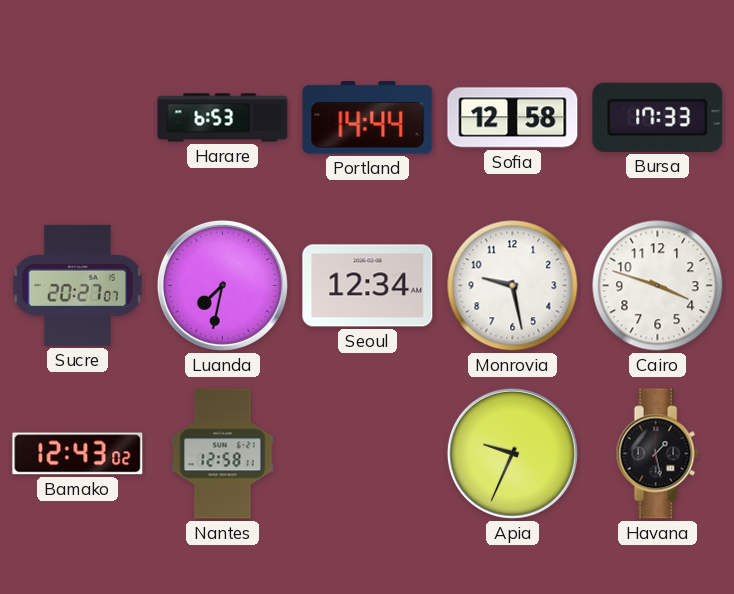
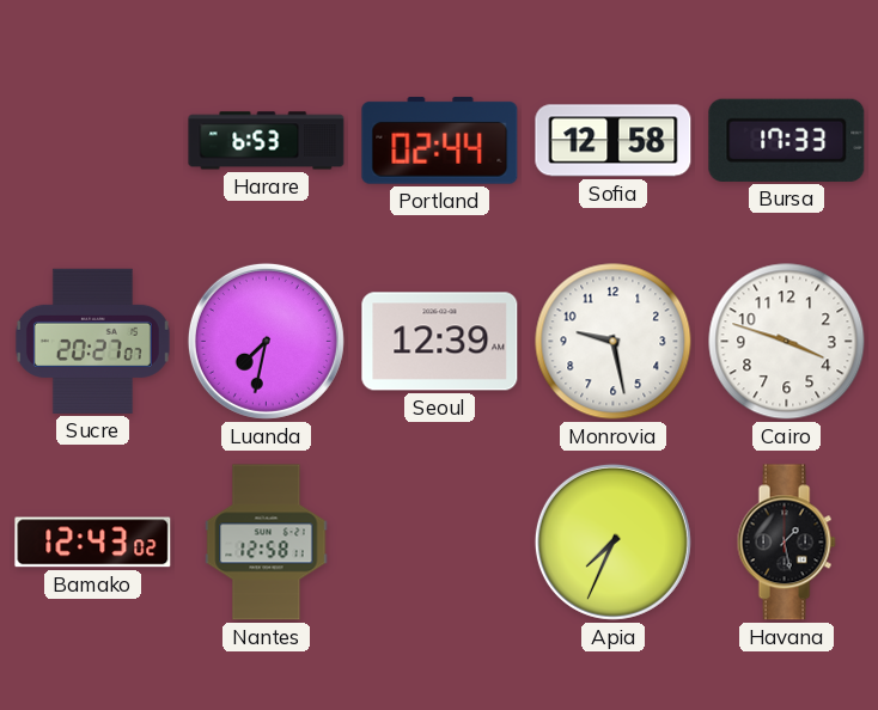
Portland: 14:44 -> 02:44
Seoul: 12:34 -> 12:39
Apia: 9:34 -> 7:34
